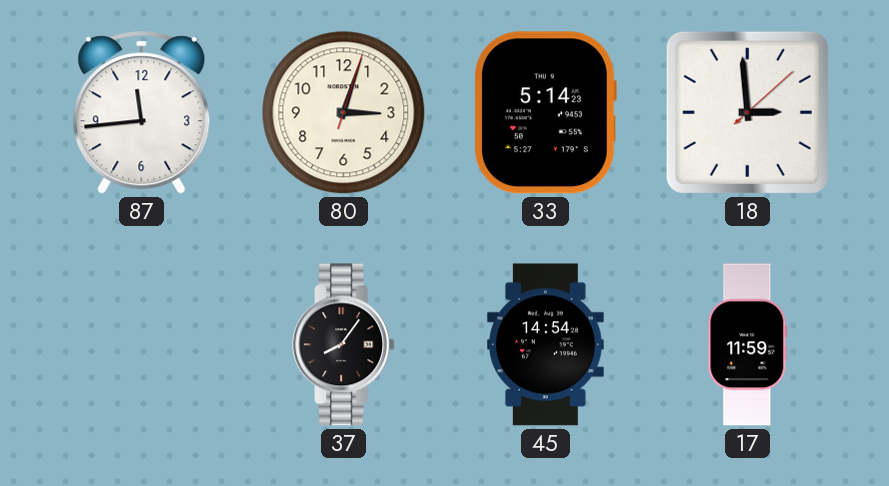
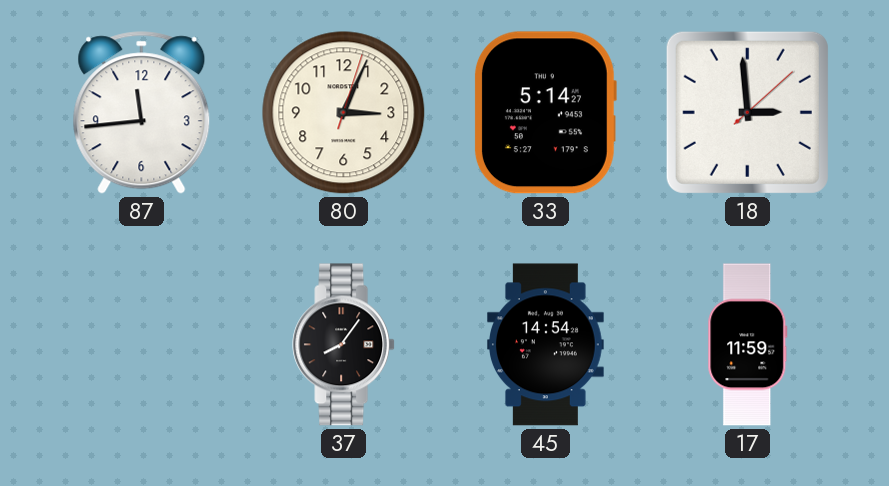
80: 3:03 -> 3:04
33: 5:14:23 -> 5:14:27
